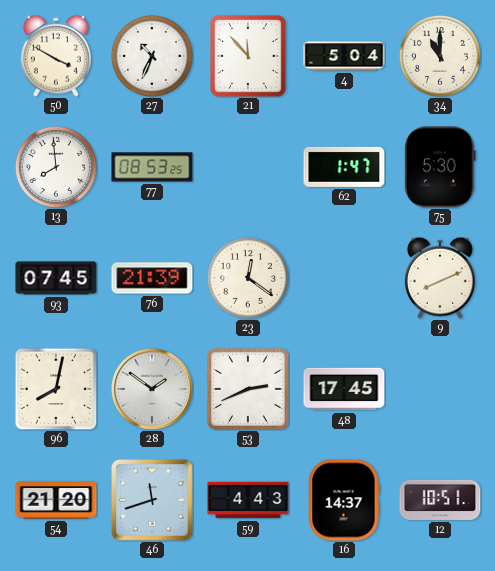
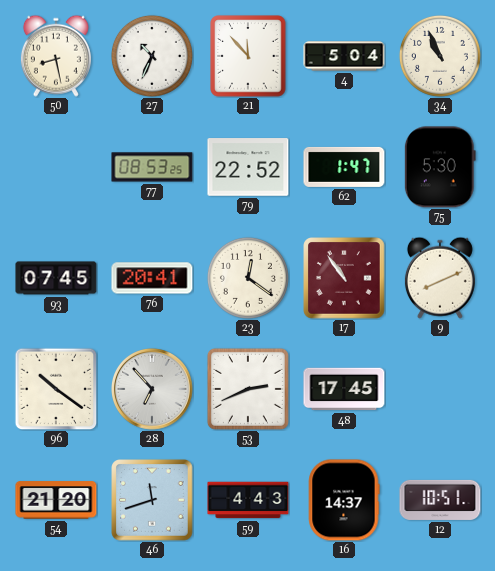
50: 3:50 -> 8:28
34: 11:00 -> 10:56
13: 7:59 -> none
79: none -> 22:52
76: 21:39 -> 20:41
17: none -> 10:54
96: 8:02 -> 10:21
28: 1:51 -> 6:53
